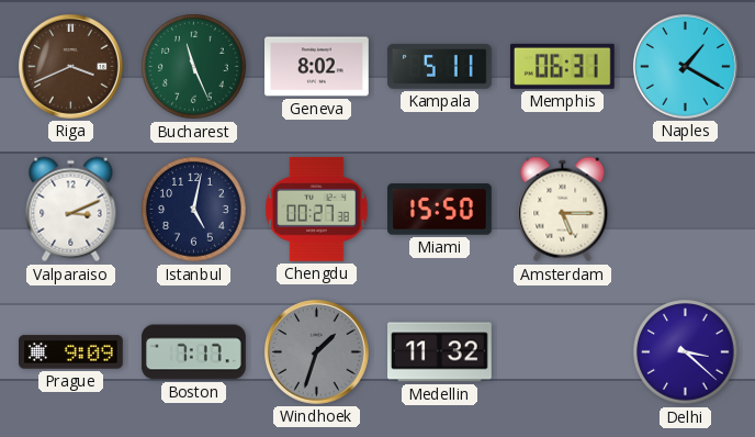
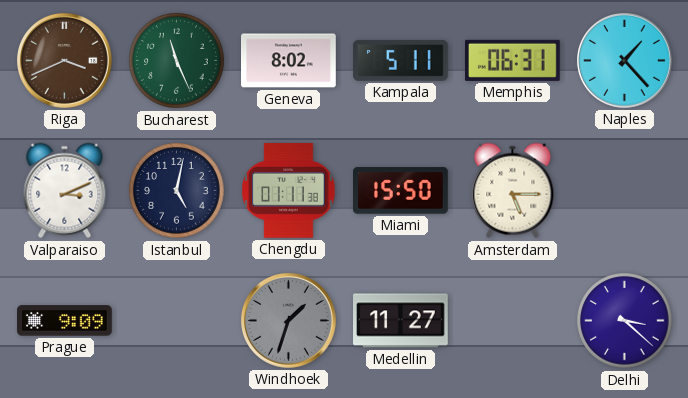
Naples: 1:20 -> 1:23
Chengdu: 00:27 -> 01:11
Boston: 7:17 -> none
Medellin: 11:32 -> 11:27
